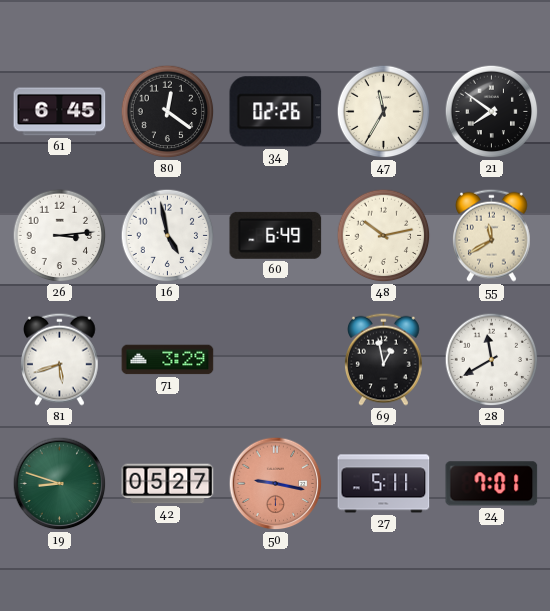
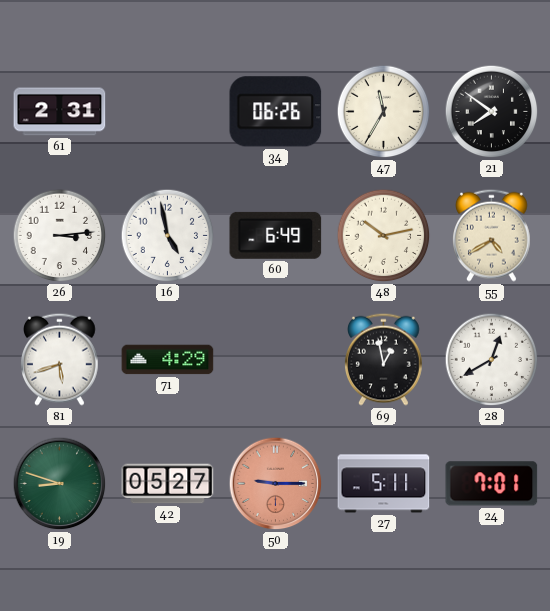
61: 6:45 -> 2:31
80: 12:21 -> none
34: 02:26 -> 06:26
55: 11:40 -> 4:40
71: 3:29 -> 4:29
28: 11:40 -> 12:40
50: 9:17 -> 9:15
